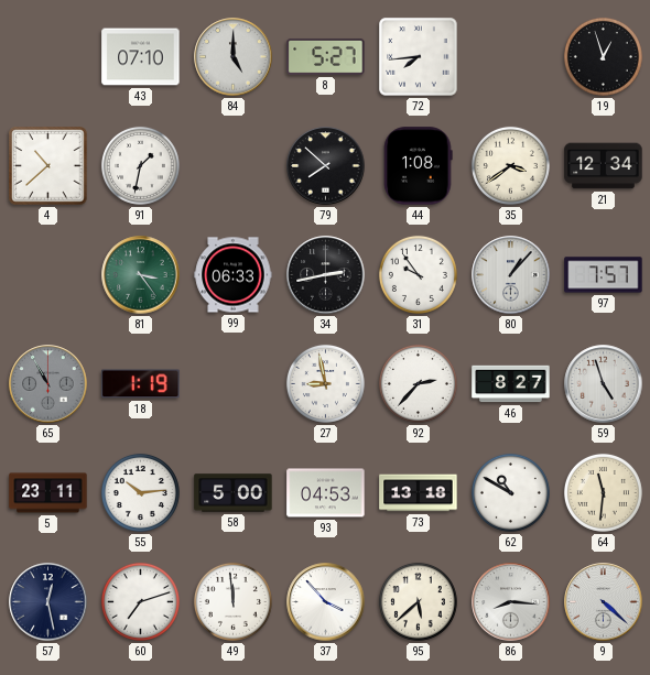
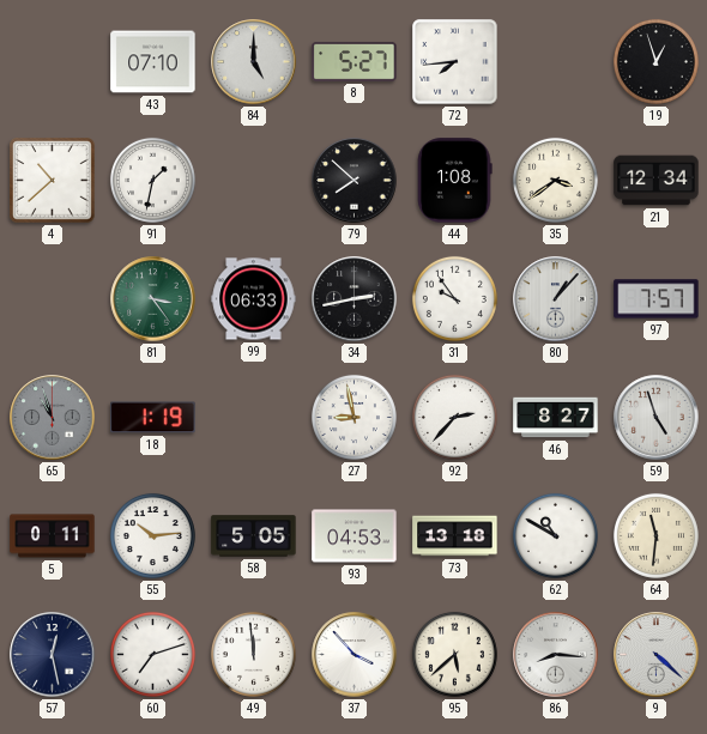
65: 10:55 -> 10:57
5: 23:11 -> 0:11
58: 5:00 -> 5:05
